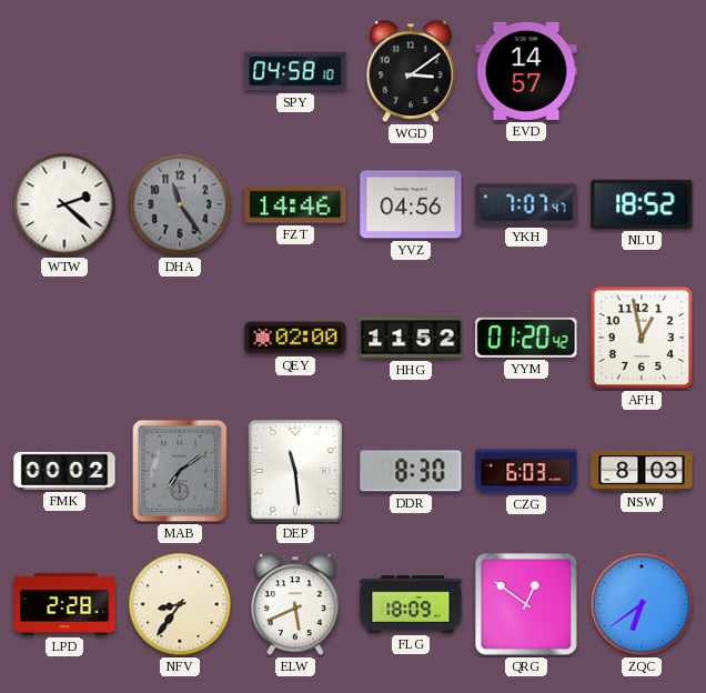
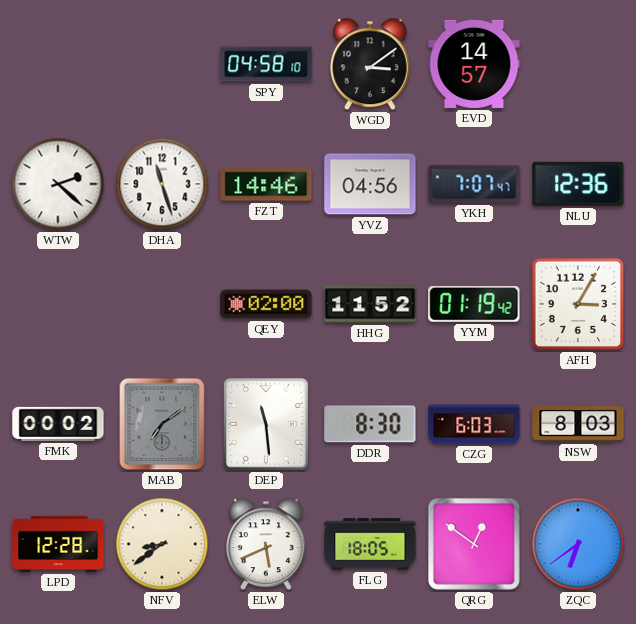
DHA: 11:24 -> 11:27
DHA dial: grey -> white
NLU: 18:52 -> 12:36
YYM: 01:20 -> 01:19
AFH: 12:58 -> 3:05
LPD: 2:28 -> 12:28
NFV: 8:36 -> 8:39
FLG: 18:09 -> 18:05
